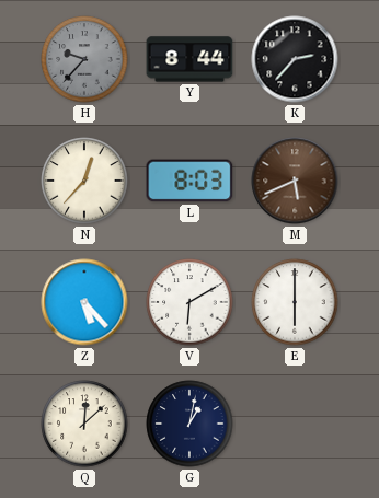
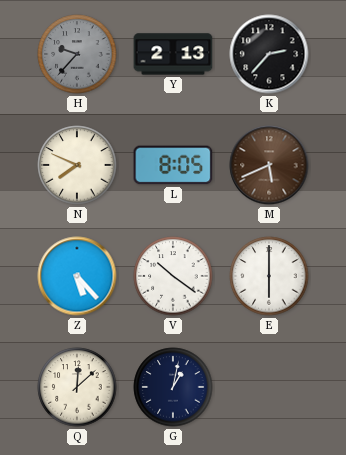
Y: 8:44 -> 2:13
N: 12:37 -> 7:49
L: 8:03 -> 8:05
V: 6:10 -> 10:21
